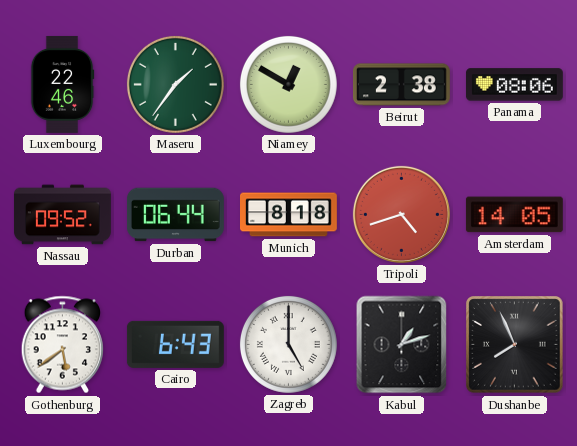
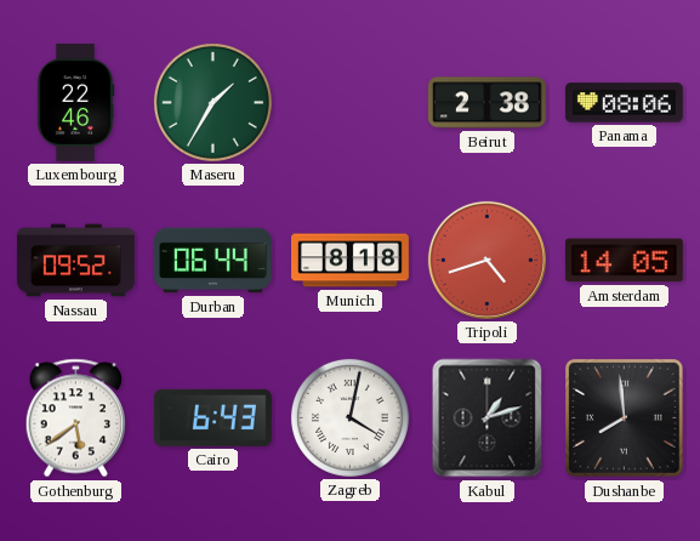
Maseru: 1:36 -> 1:35
Niamey: 12:50 -> none
Zagreb: 5:00 -> 4:02
Dushanbe: 7:56 -> 7:59
